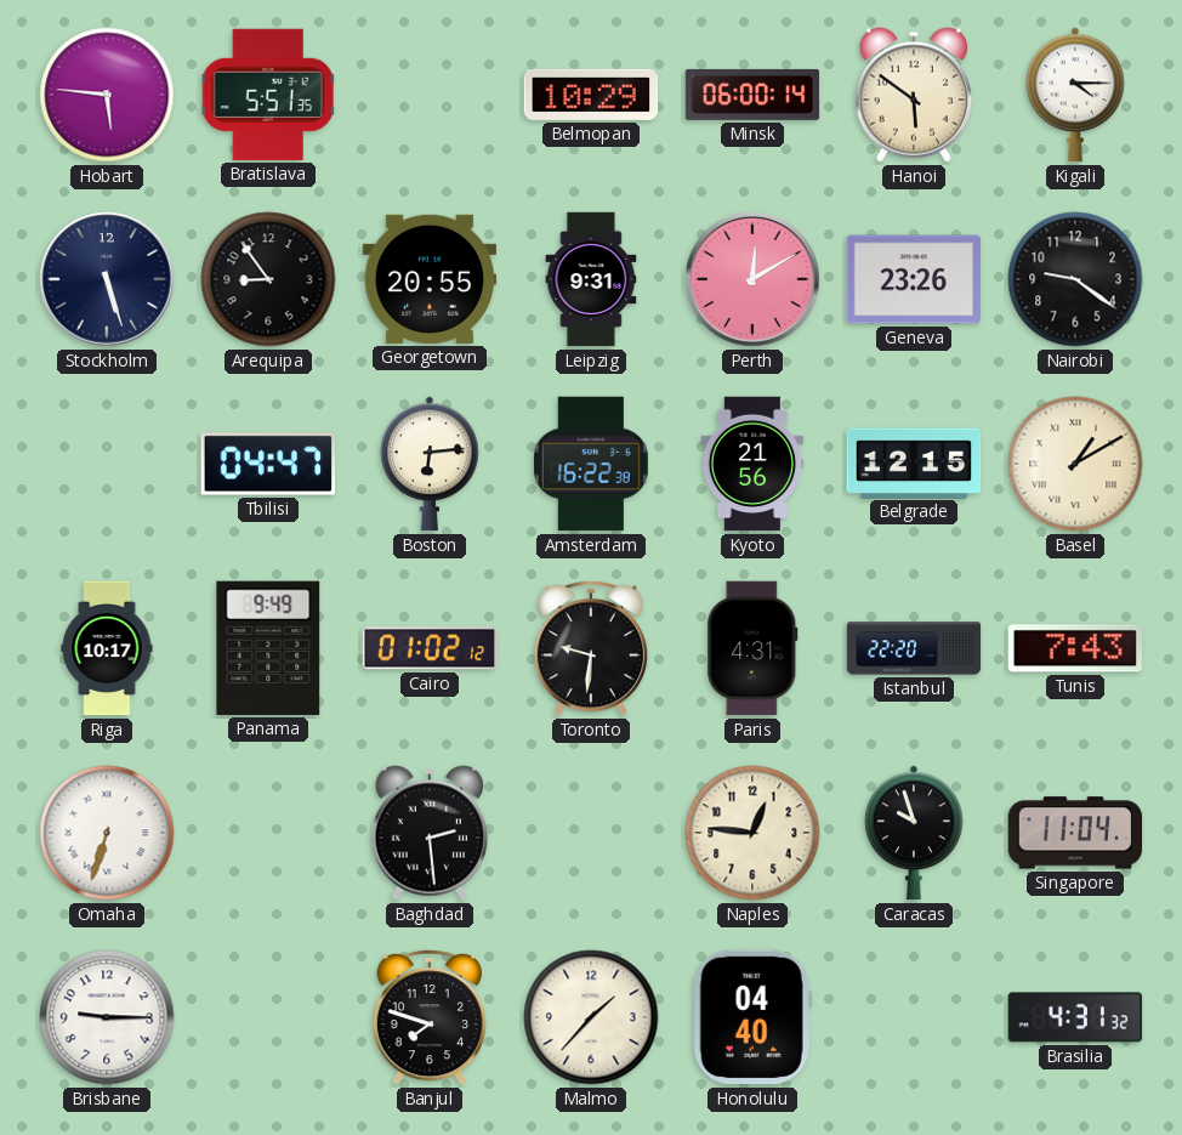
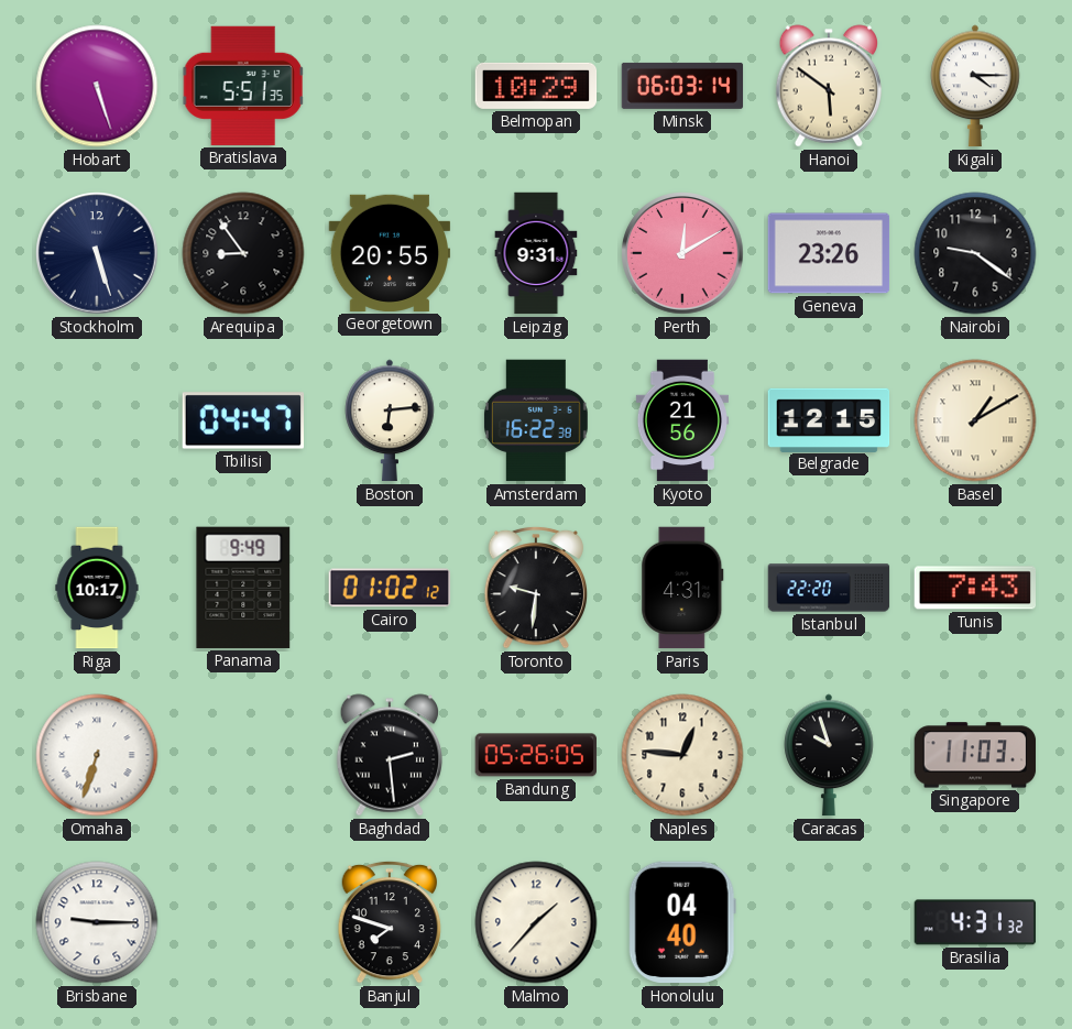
Hobart: 5:46 -> 5:27
Minsk: 06:00 -> 06:03
Bandung: none -> 05:26
Singapore: 11:04 -> 11:03
